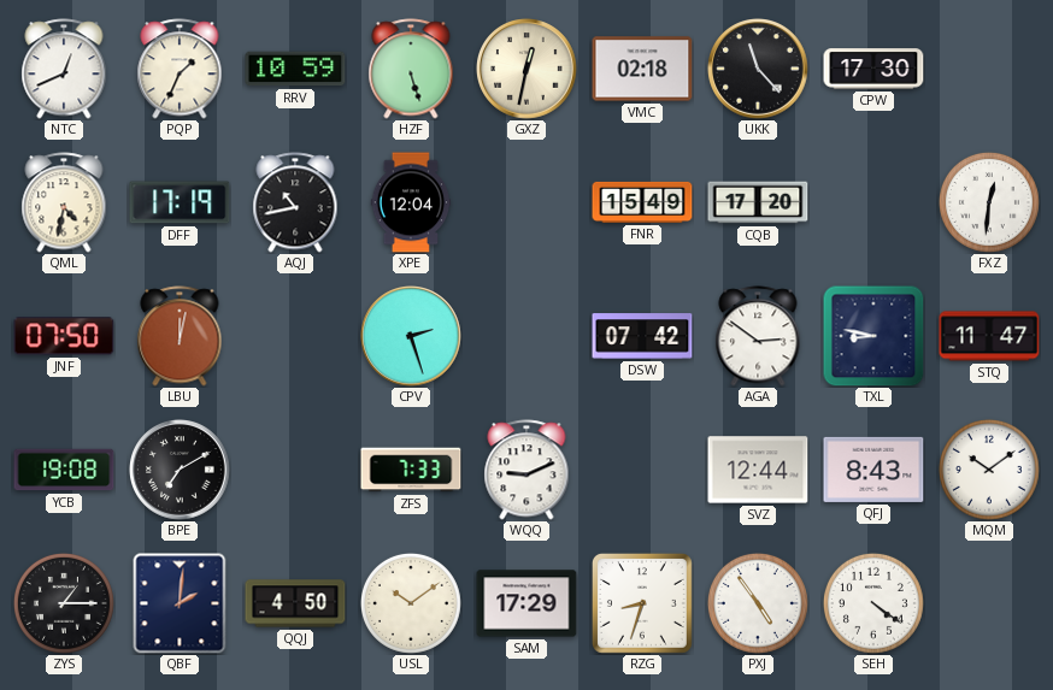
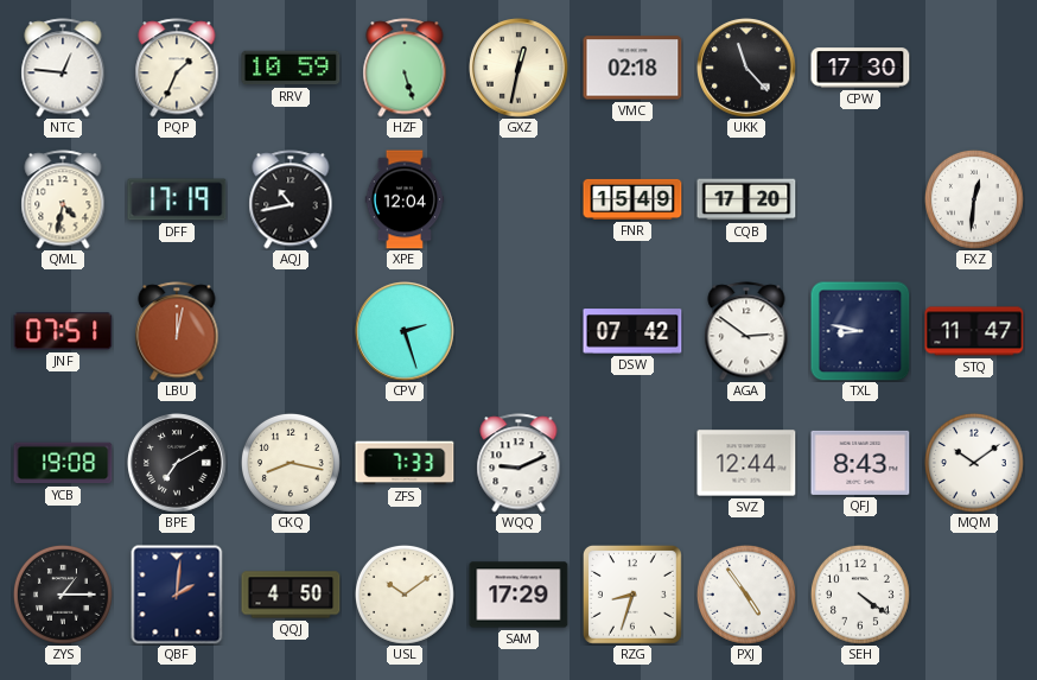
NTC: 12:41 -> 12:46
JNF: 07:50 -> 07:51
CKQ: none -> 8:17
